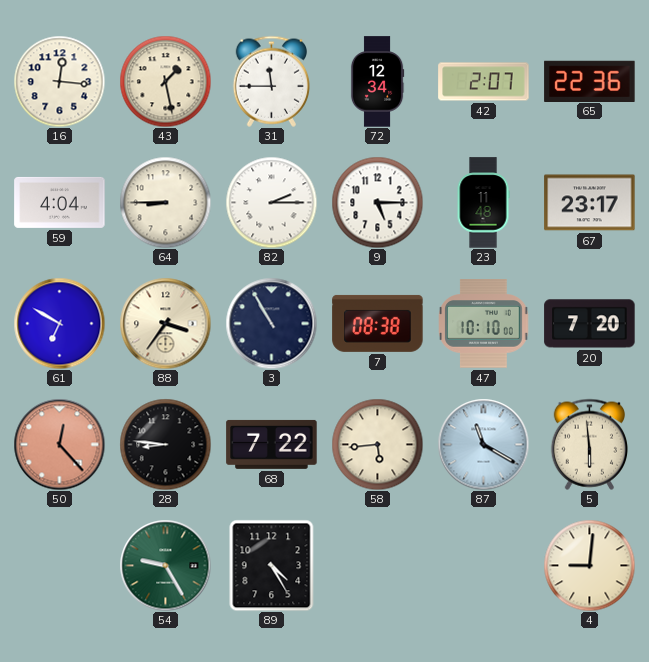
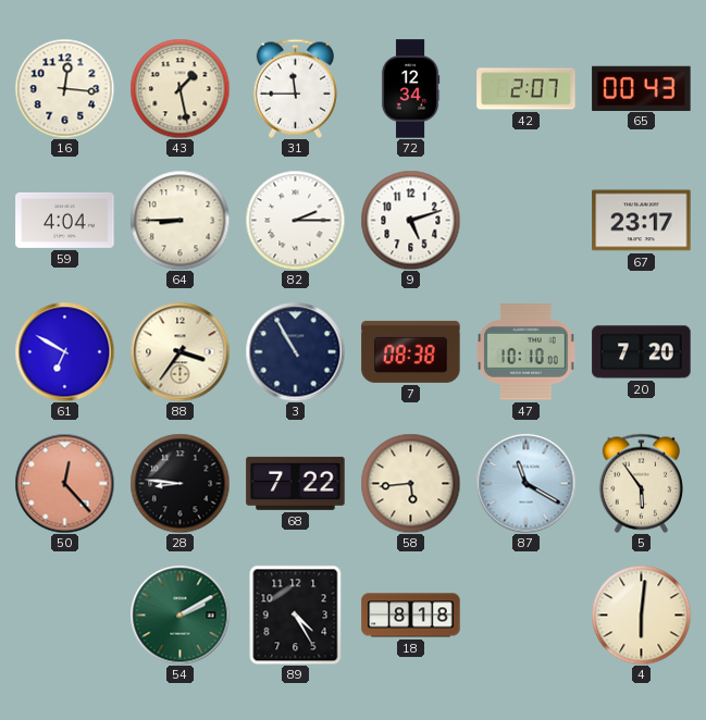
65: 22:36 -> 00:43
9: 5:15 -> 5:12
23: 11:48 -> none
5: 5:59 -> 5:54
54: 9:25 -> 2:10
18: none -> 8:18
4: 9:01 -> 6:01
